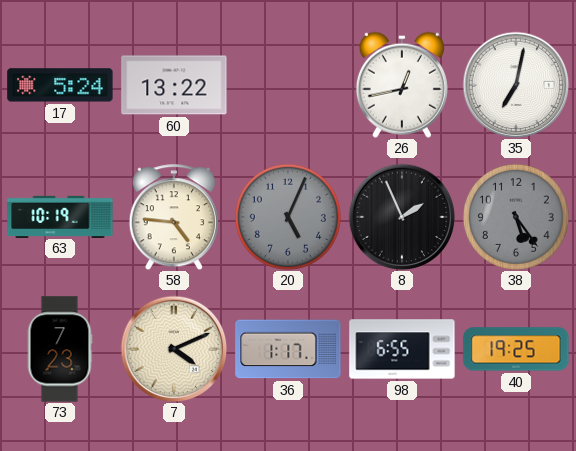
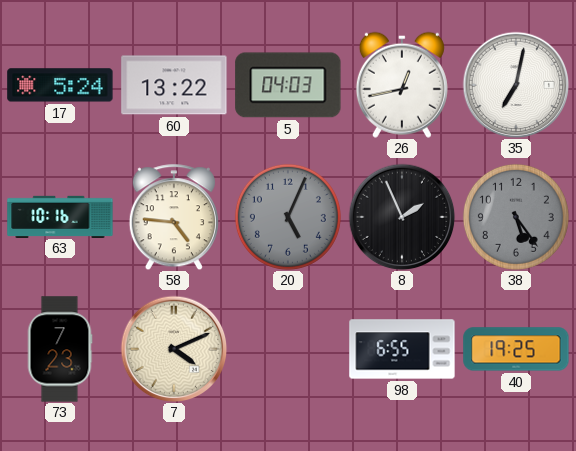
5: none -> 04:03
63: 10:19 -> 10:16
36: 1:17 -> none
